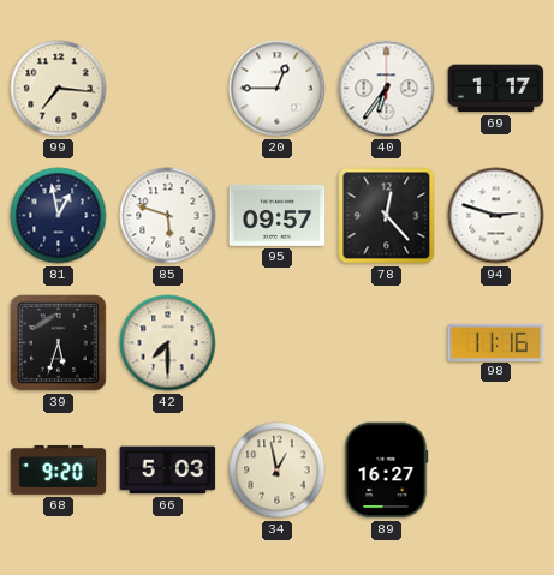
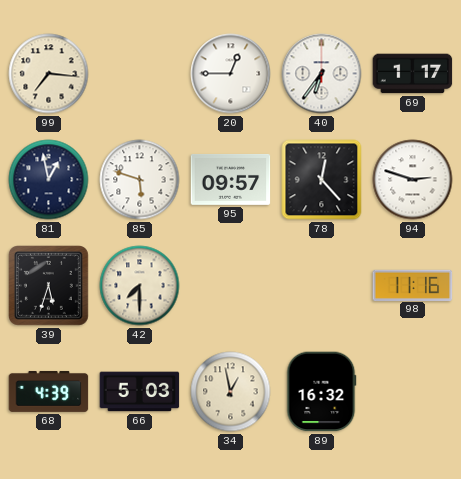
68: 9:20 -> 4:39
89: 16:27 -> 16:32
